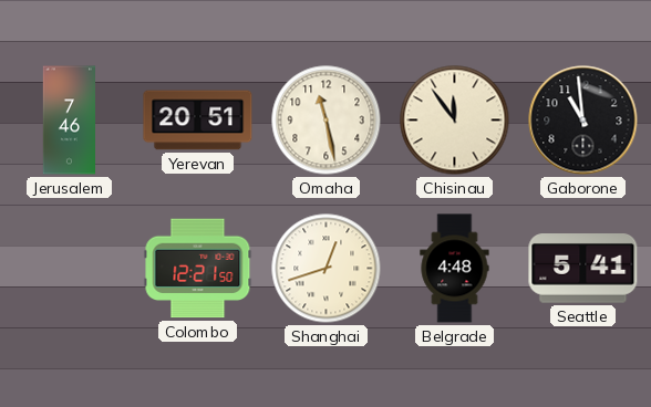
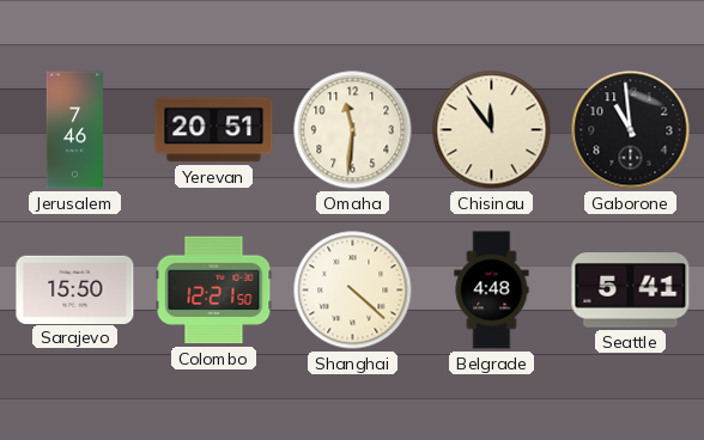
Omaha: 11:28 -> 11:31
Sarajevo: none -> 15:50
Shanghai: 12:42 -> 4:22
